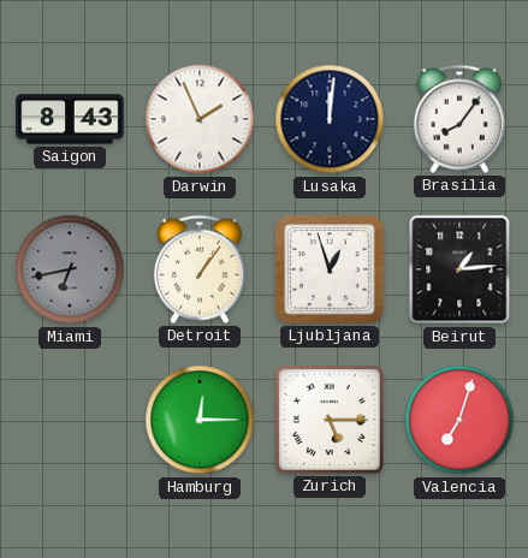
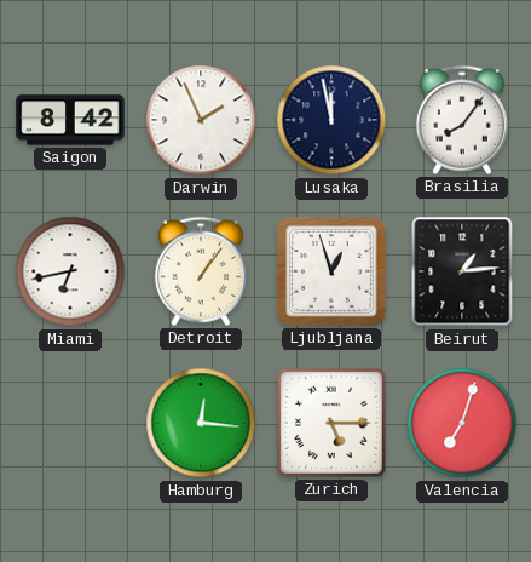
Saigon: 8:43 -> 8:42
Lusaka: 12:01 -> 11:58
Miami dial: grey -> white
Hamburg: 12:15 -> 12:16
